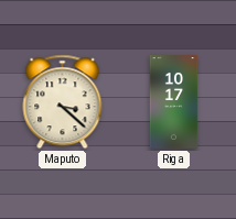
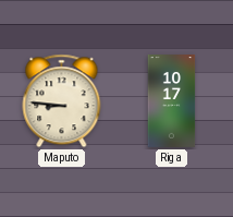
Maputo: 3:22 -> 8:46
